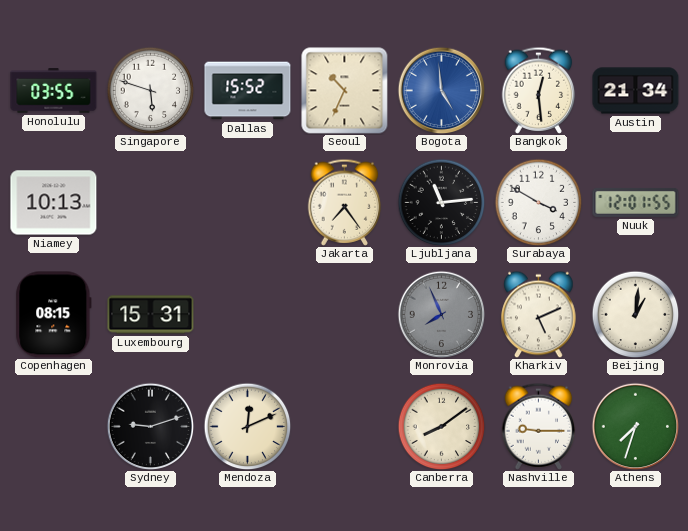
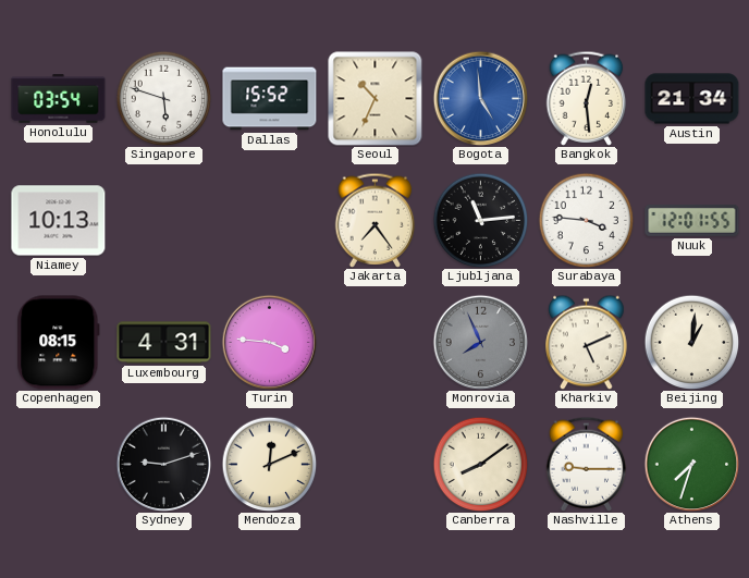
Honolulu: 03:55 -> 03:54
Surabaya: 3:50 -> 3:46
Luxembourg: 15:31 -> 4:31
Turin: none -> 3:46
